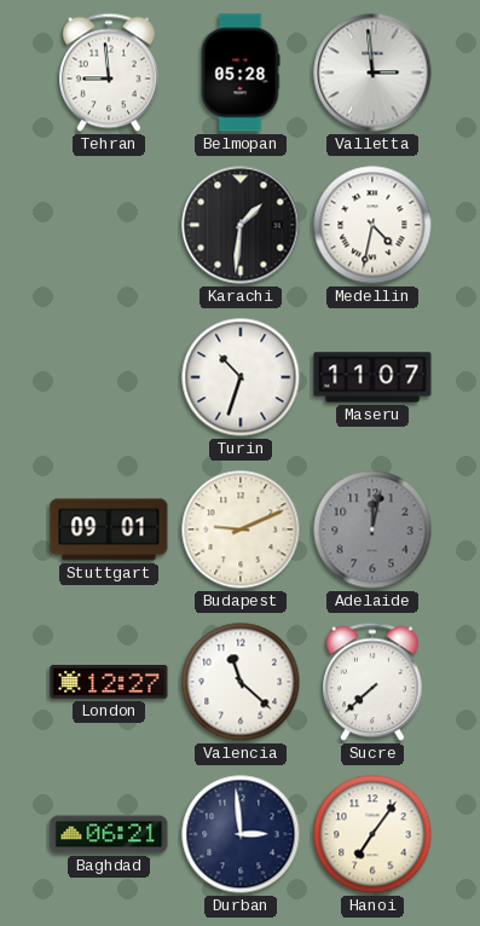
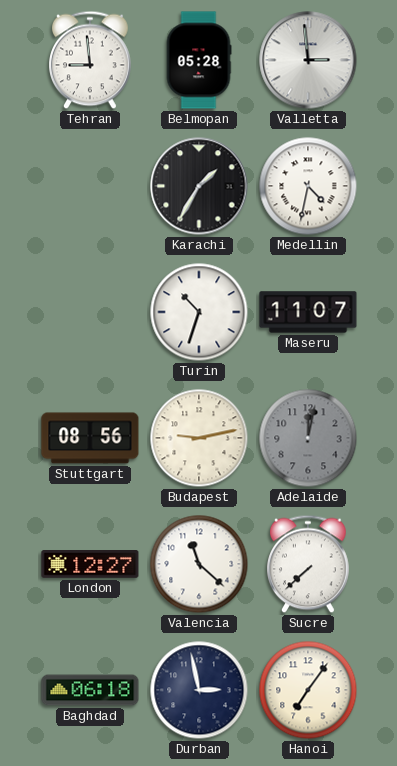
Karachi: 1:31 -> 1:35
Stuttgart: 09:01 -> 08:56
Budapest: 9:11 -> 9:13
Baghdad: 06:21 -> 06:18
Durban: 2:59 -> 2:58
